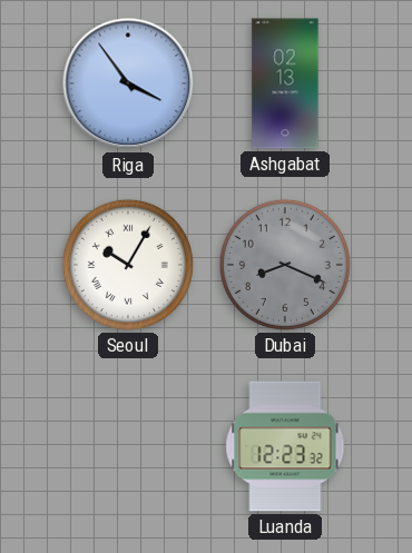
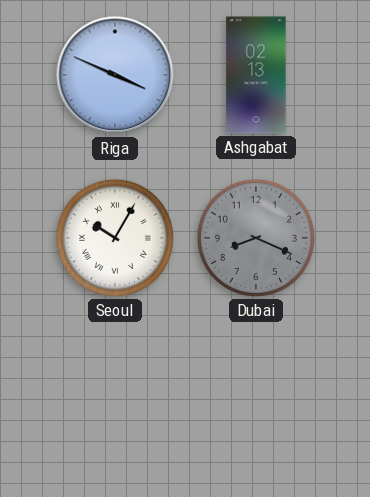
Riga: 3:54 -> 3:49
Luanda: 12:23 -> none
